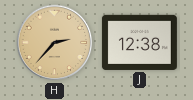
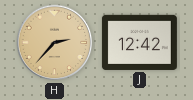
J: 12:38 -> 12:42
